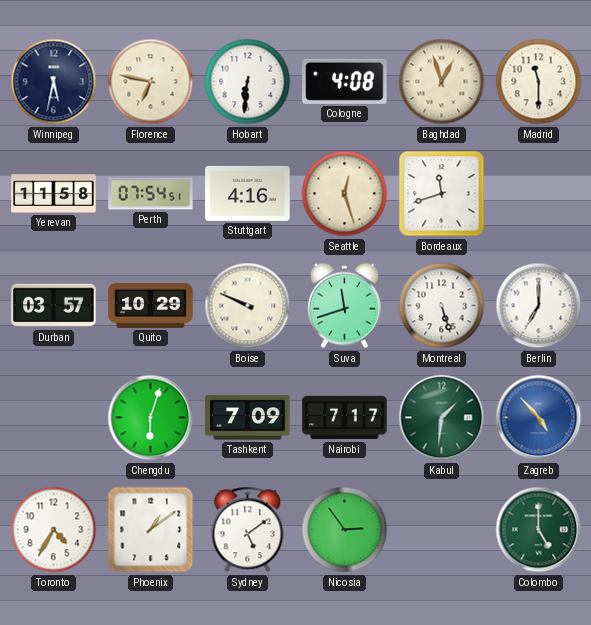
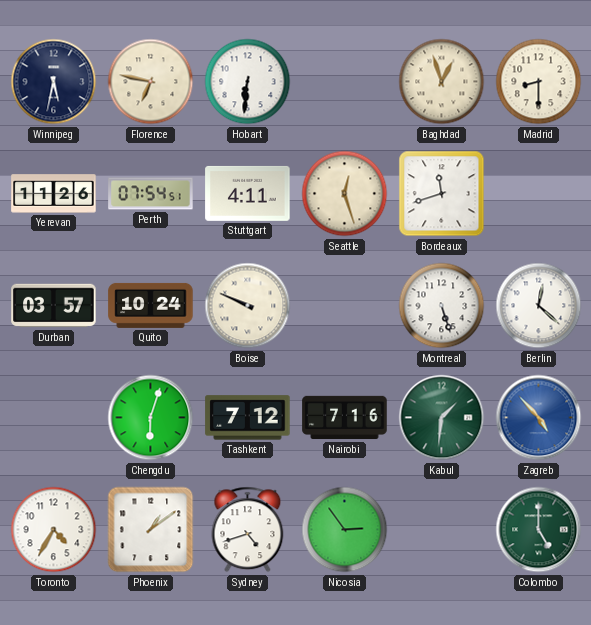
Cologne: 4:08 -> none
Madrid: 11:30 -> 8:30
Yerevan: 11:58 -> 11:26
Stuttgart: 4:16 -> 4:11
Quito: 10:29 -> 10:24
Suva: 11:42 -> none
Berlin: 7:00 -> 12:22
Tashkent: 7:09 -> 7:12
Nairobi: 7:17 -> 7:16
Sydney: 5:09 -> 4:42
